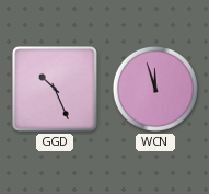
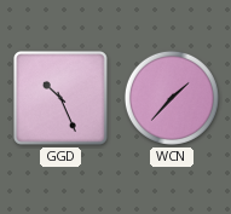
WCN: 11:57 -> 1:37
